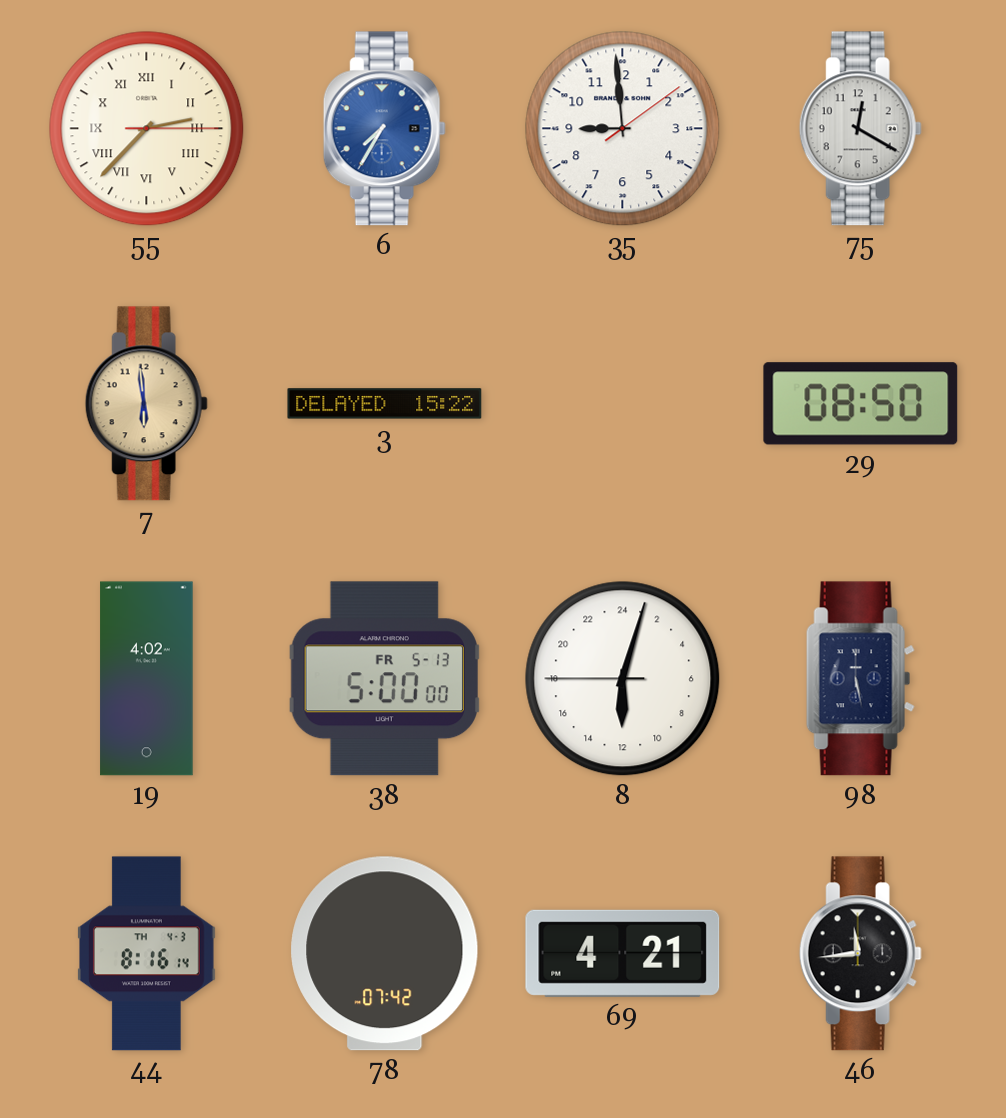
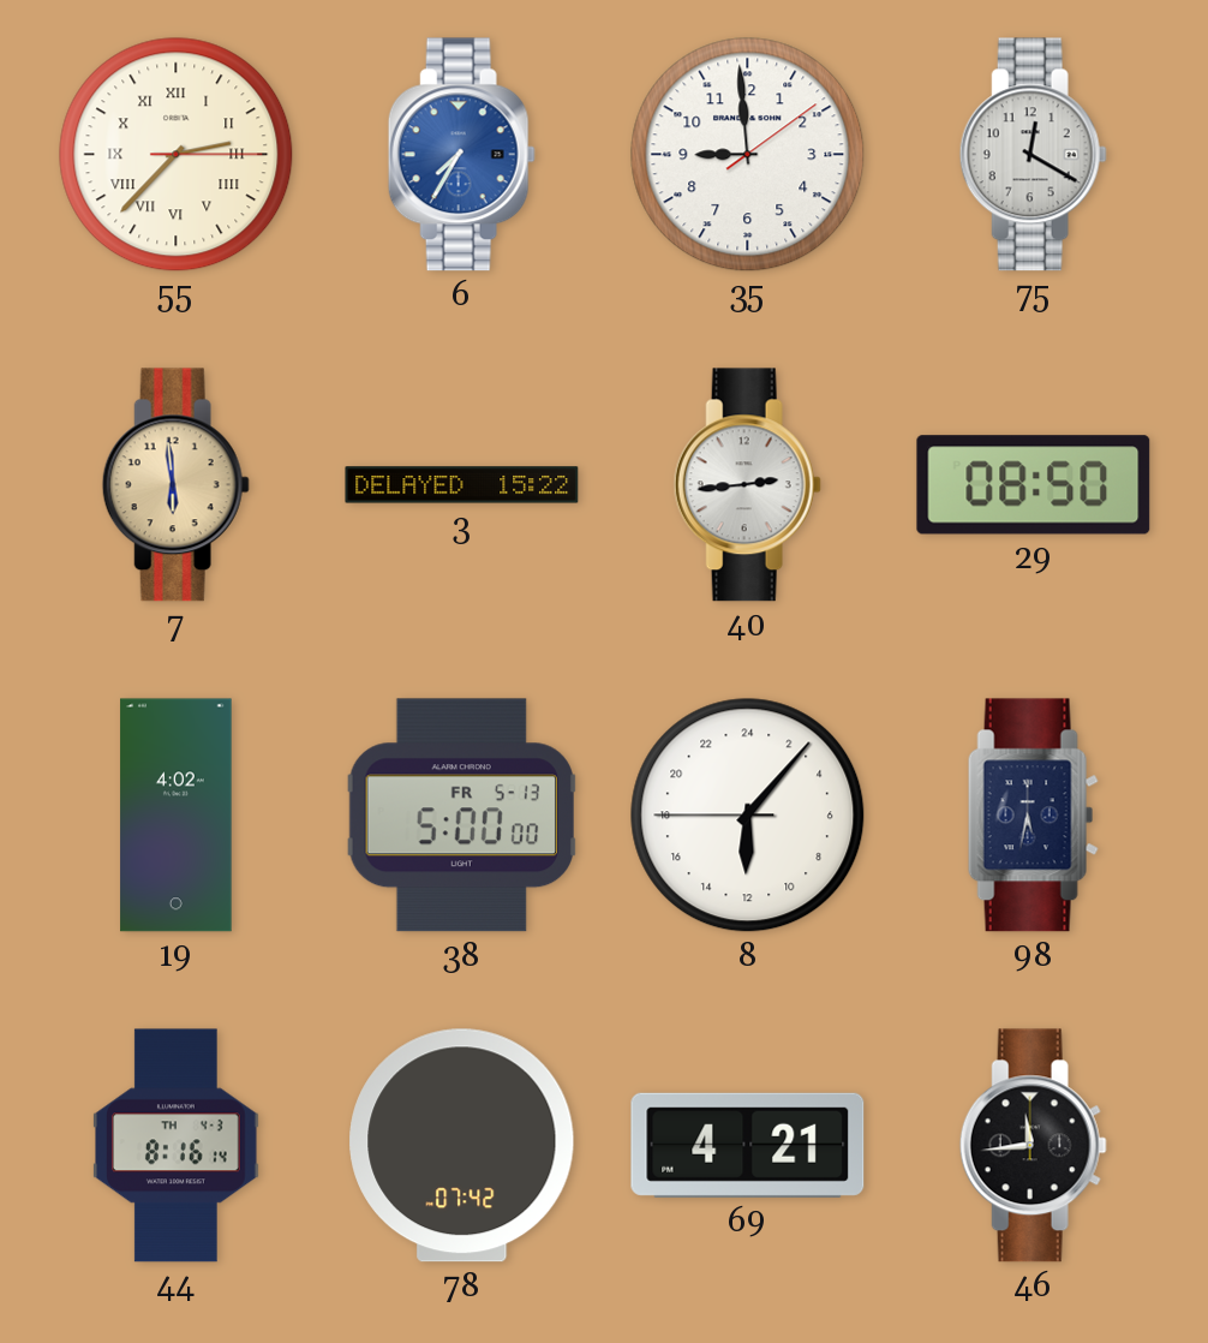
40: none -> 2:44
8: 12:02 -> 12:06
98: 5:28 -> 5:32
